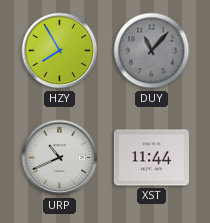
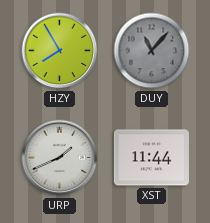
URP: 10:41 -> 1:41
